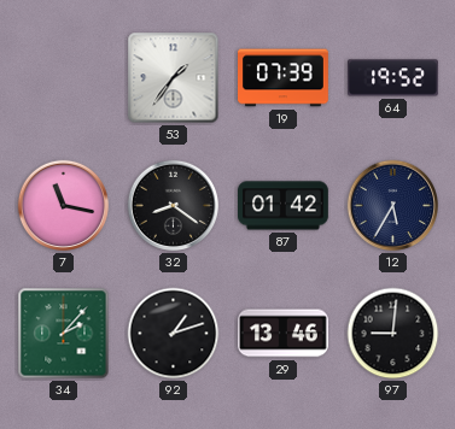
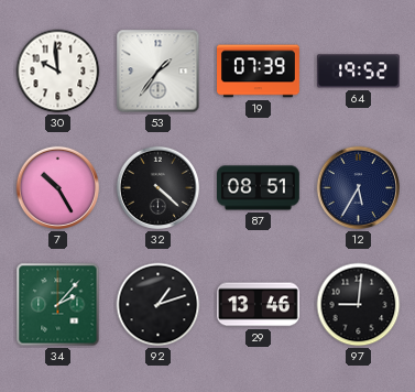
30: none -> 9:59
7: 11:17 -> 10:25
32: 8:21 -> 4:22
87: 01:42 -> 08:51
